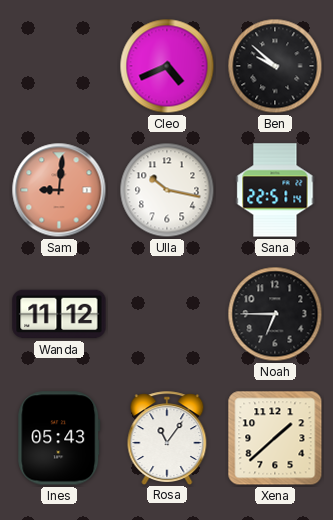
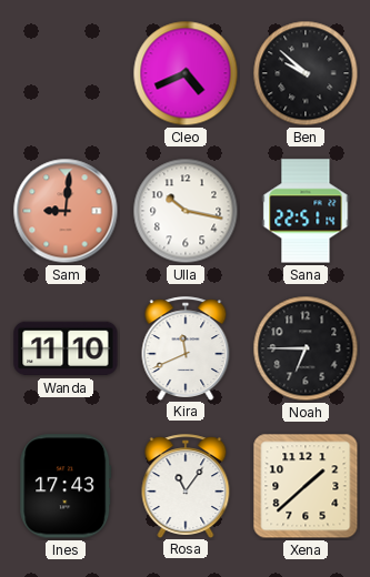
Wanda: 11:12 -> 11:10
Kira: none -> 11:41
Ines: 05:43 -> 17:43
